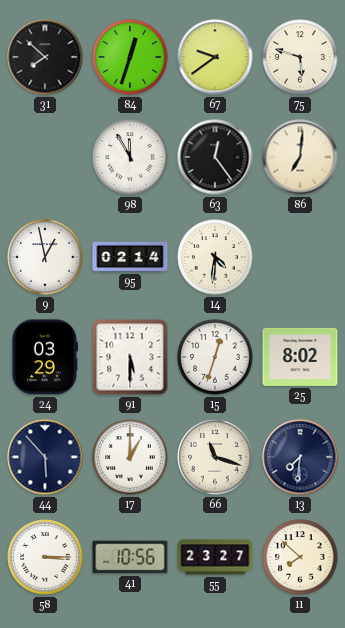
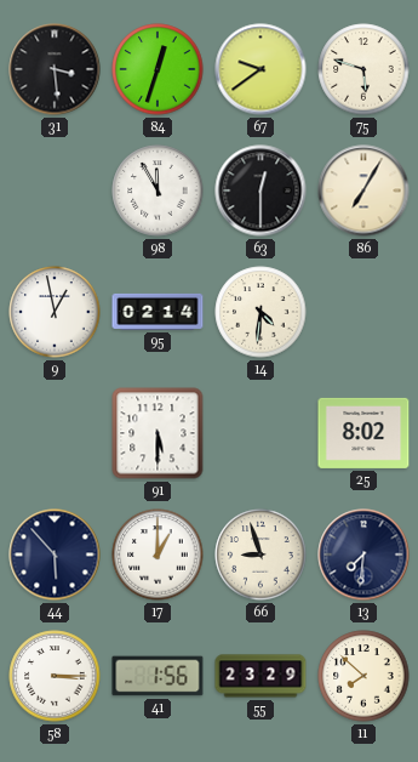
31: 7:52 -> 3:29
63: 12:24 -> 12:30
86: 7:01 -> 7:05
24: 03:29 -> none
15: 12:33 -> none
66: 11:18 -> 8:57
41: 10:56 -> 1:56
55: 23:27 -> 23:29
